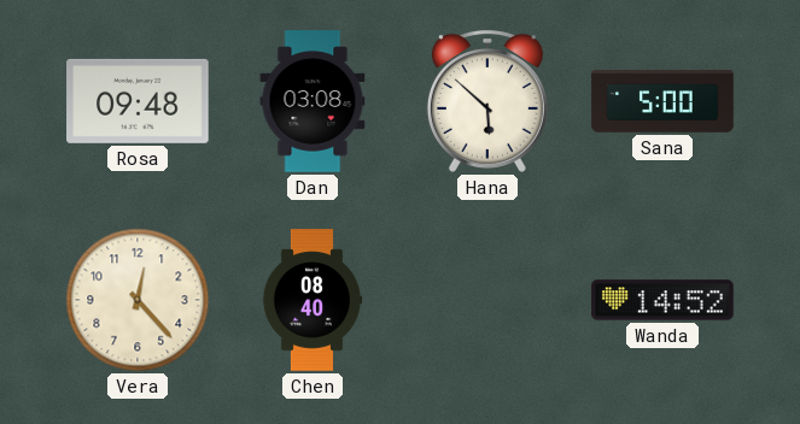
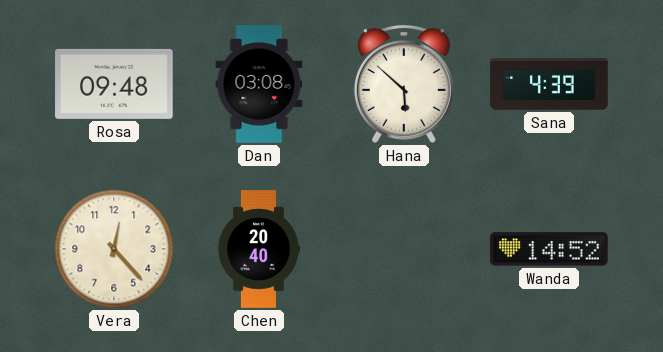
Sana: 5:00 -> 4:39
Chen: 08:40 -> 20:40
